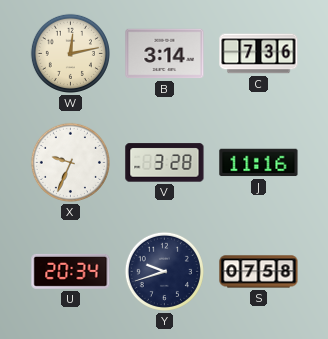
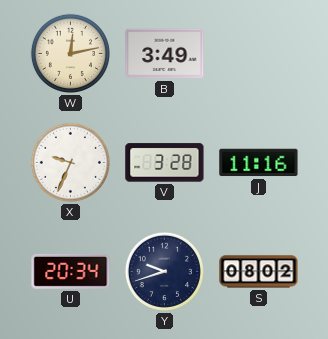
B: 3:14 -> 3:49
C: 7:36 -> none
S: 07:58 -> 08:02
